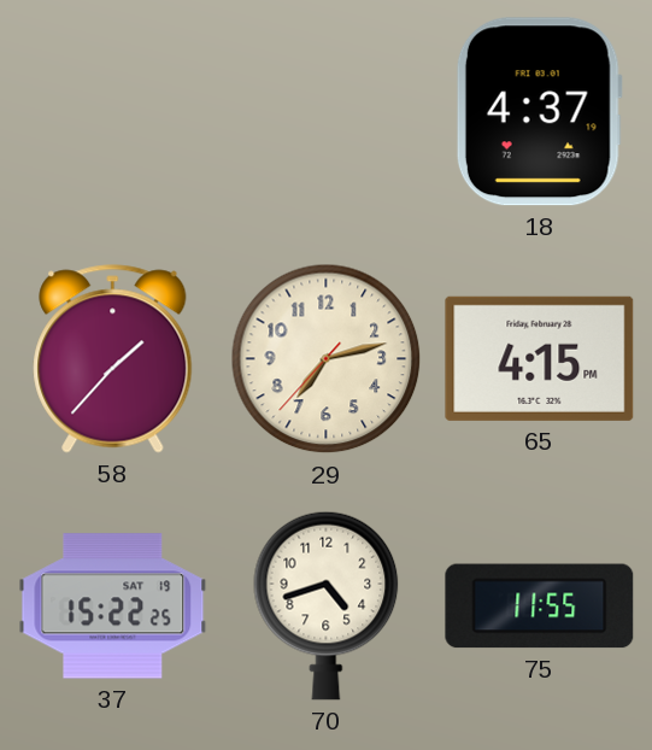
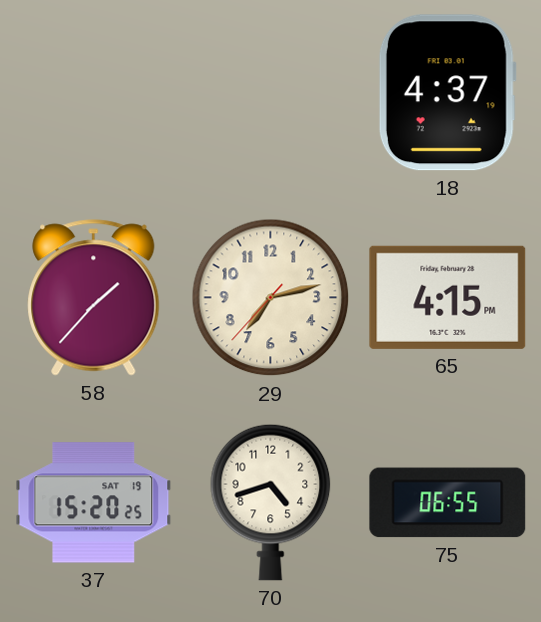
37: 15:22 -> 15:20
75: 11:55 -> 06:55
